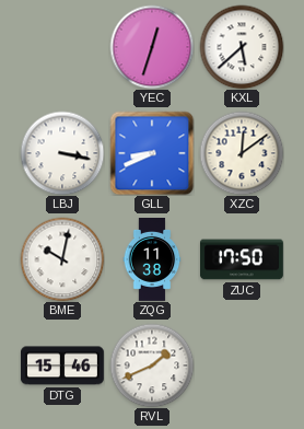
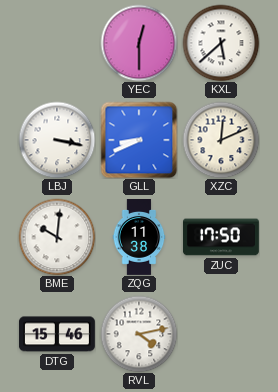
YEC: 12:33 -> 12:30
XZC: 12:09 -> 12:11
BME: 10:02 -> 10:01
RVL: 1:41 -> 4:13
